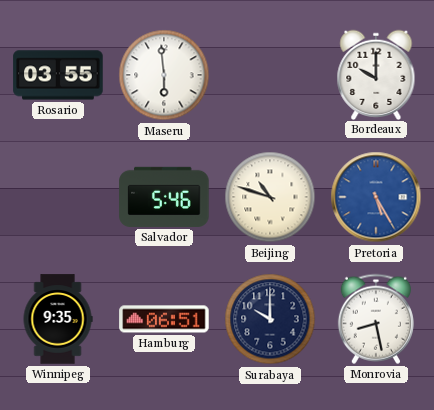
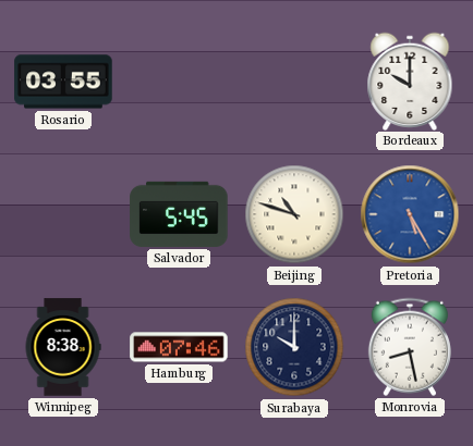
Maseru: 5:59 -> none
Salvador: 5:46 -> 5:45
Winnipeg: 9:35 -> 8:38
Hamburg: 06:51 -> 07:46
